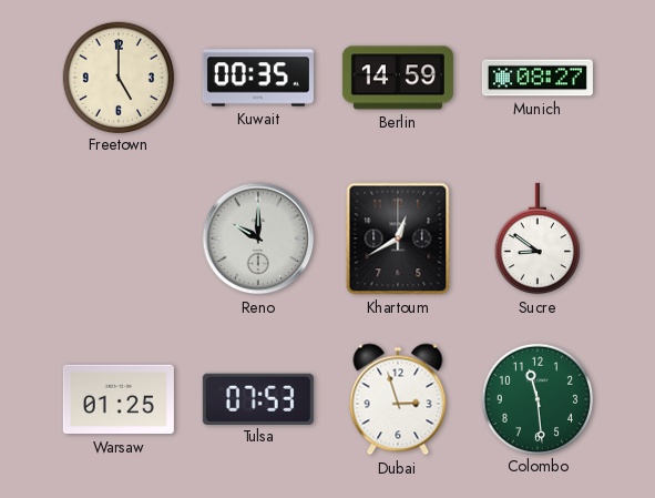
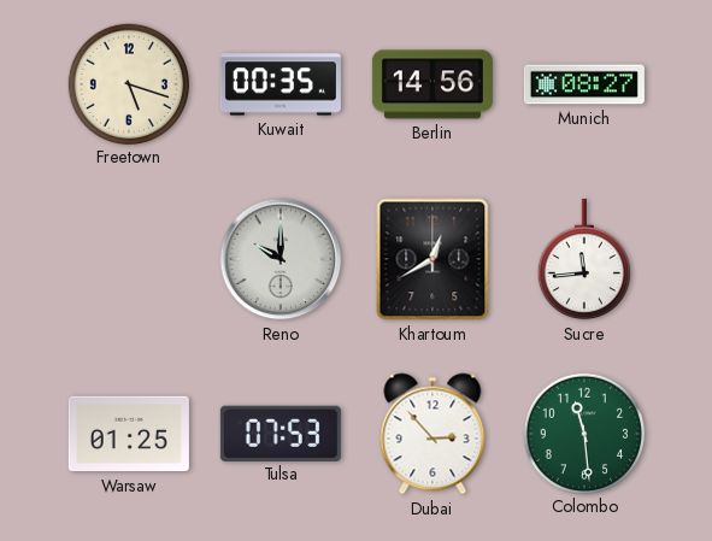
Freetown: 5:00 -> 5:18
Berlin: 14:59 -> 14:56
Sucre: 8:51 -> 11:44
Dubai: 2:57 -> 2:53
